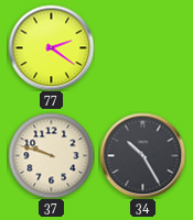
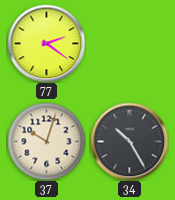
37: 9:48 -> 10:03
